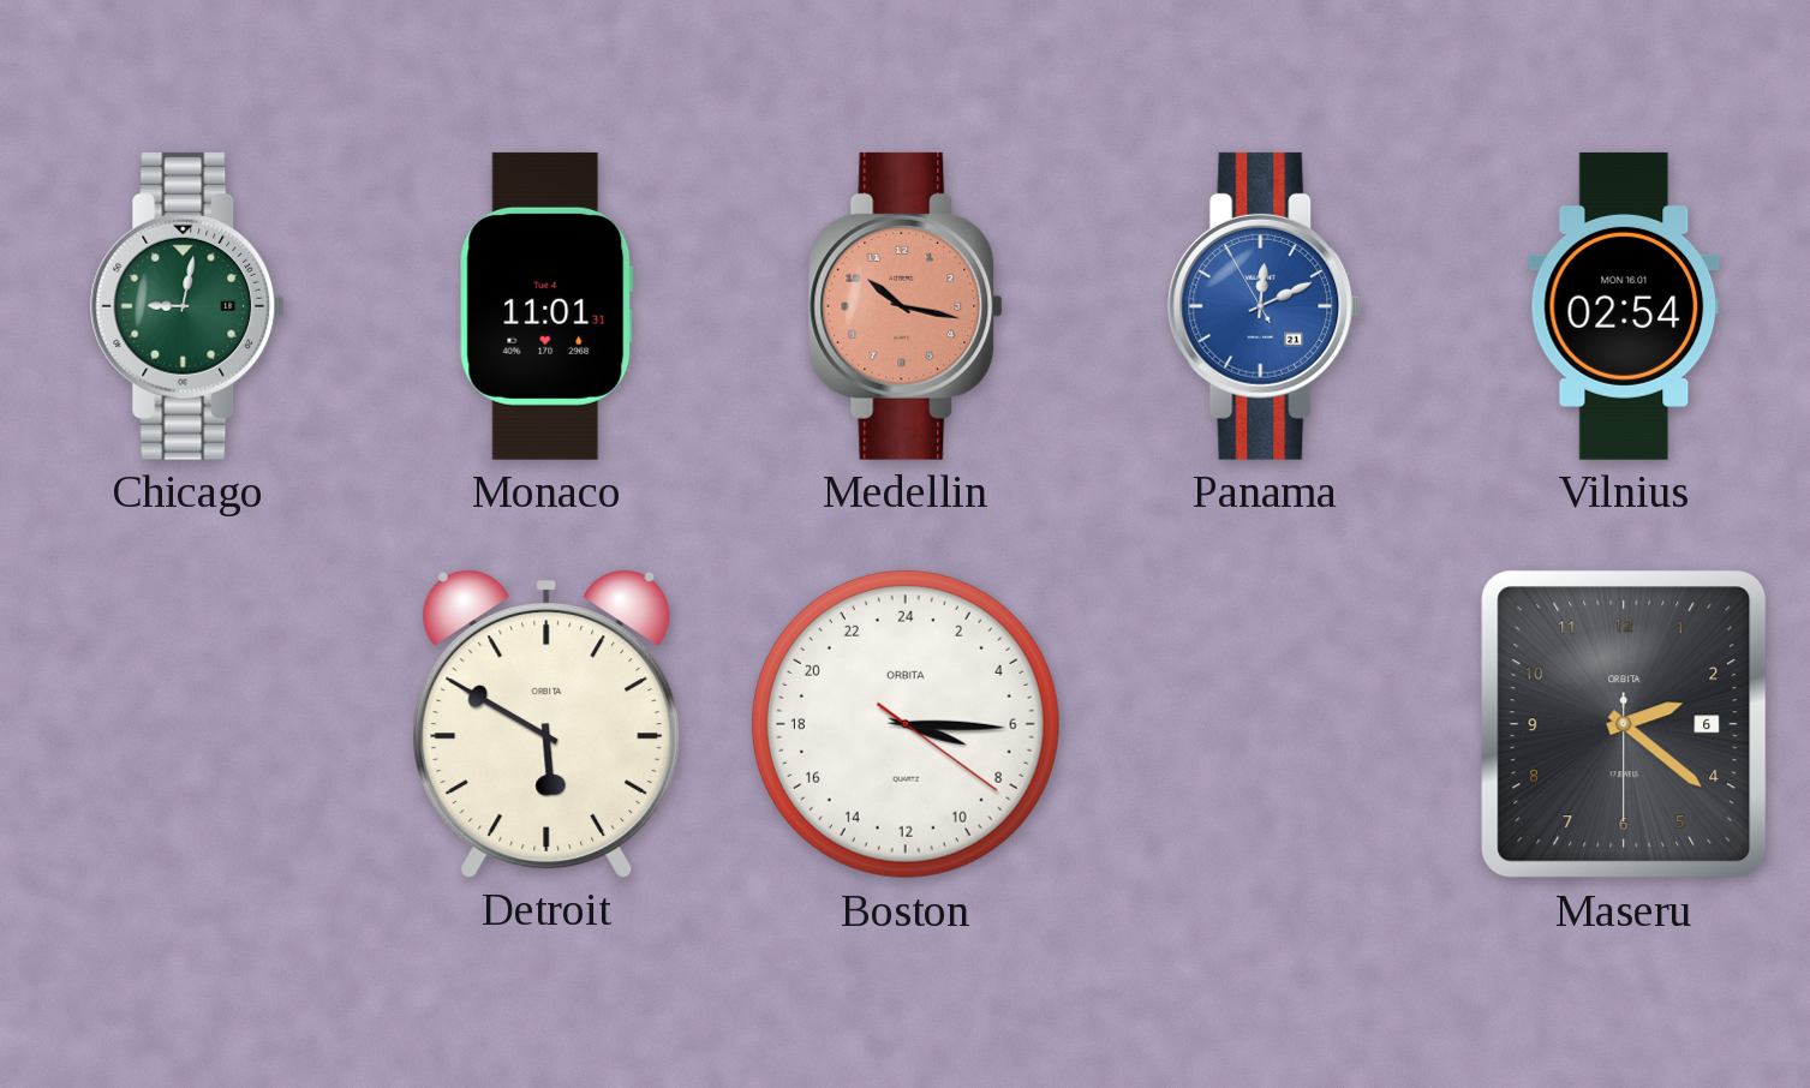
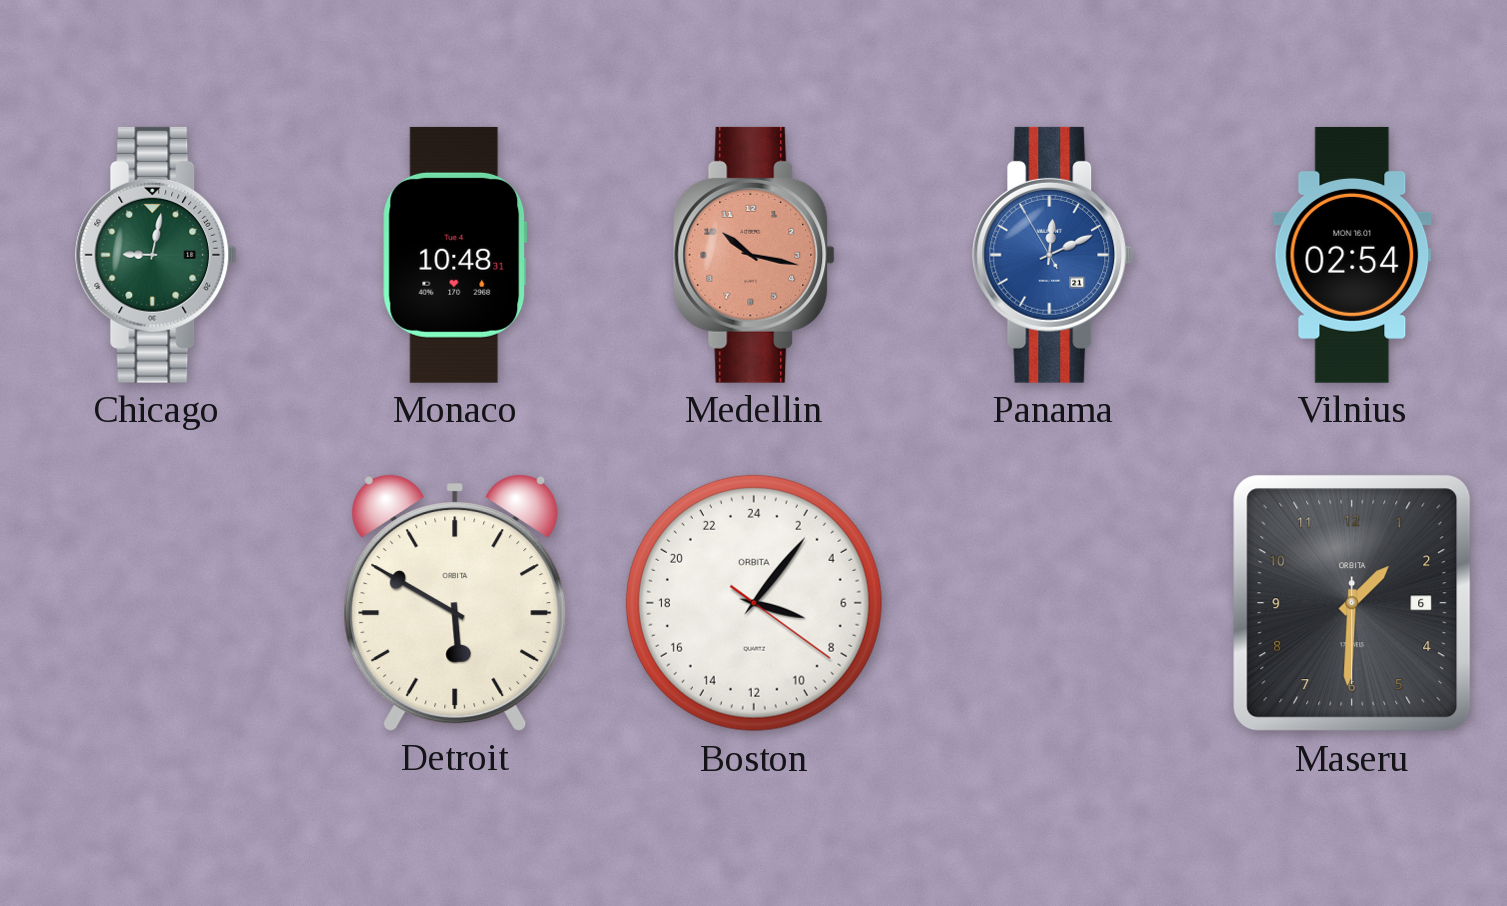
Monaco: 11:01 -> 10:48
Boston: 7:15 -> 7:06
Maseru: 2:21 -> 1:30
